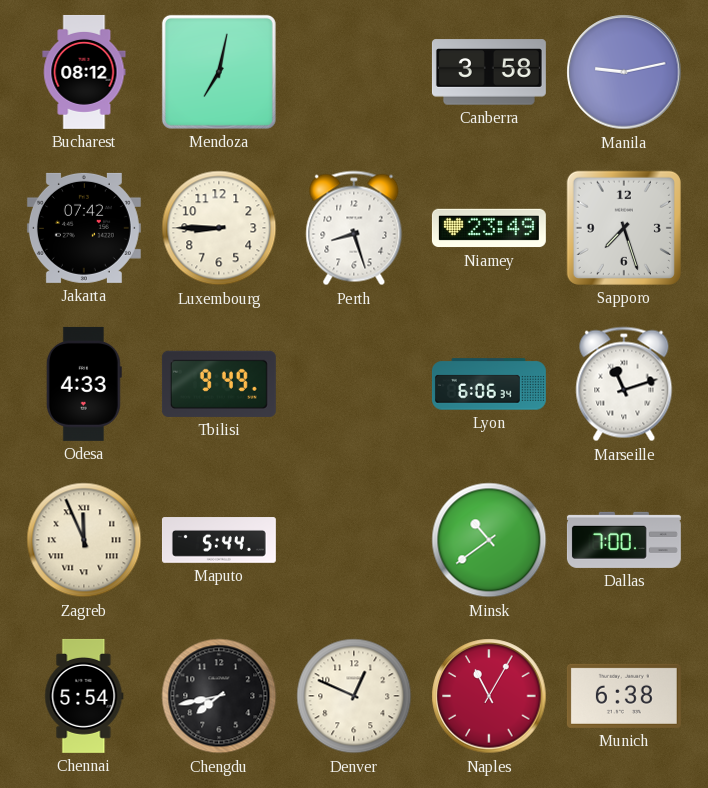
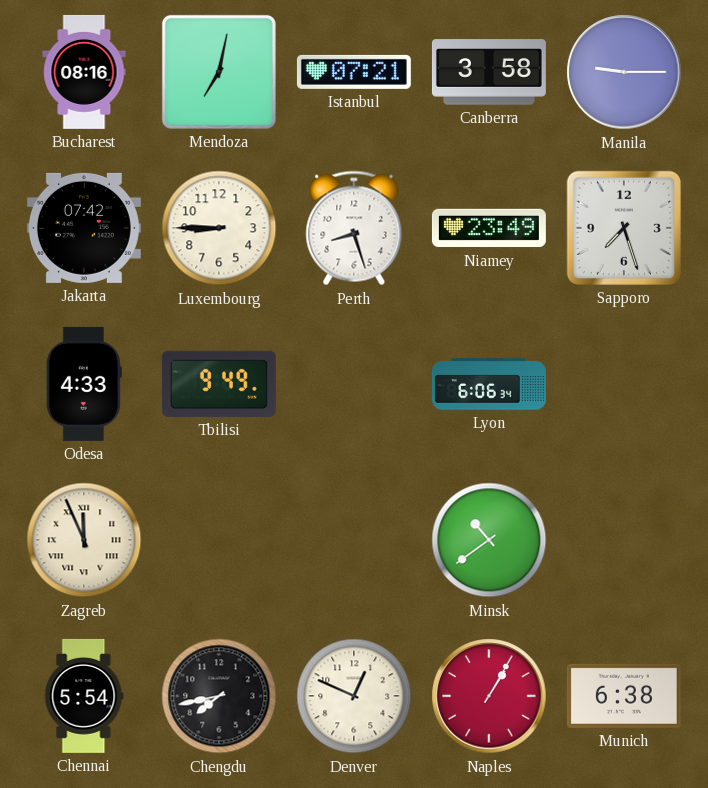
Bucharest: 08:12 -> 08:16
Istanbul: none -> 07:21
Manila: 9:13 -> 9:15
Marseille: 11:12 -> none
Maputo: 5:44 -> none
Dallas: 7:00 -> none
Naples: 11:05 -> 1:05
